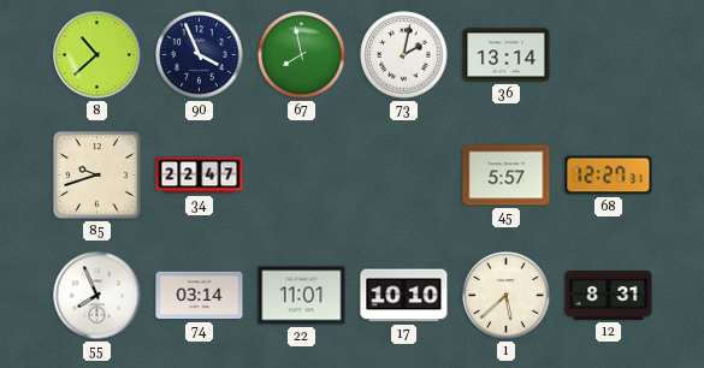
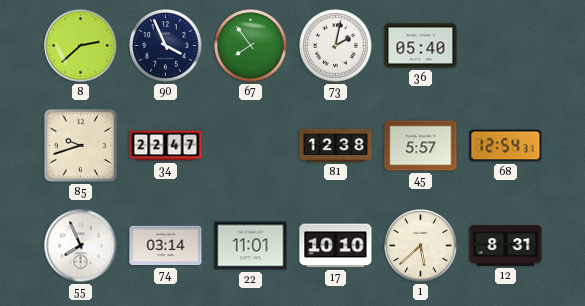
8: 10:38 -> 2:38
67: 7:58 -> 7:54
36: 13:14 -> 05:40
81: none -> 12:38
68: 12:27 -> 12:54
